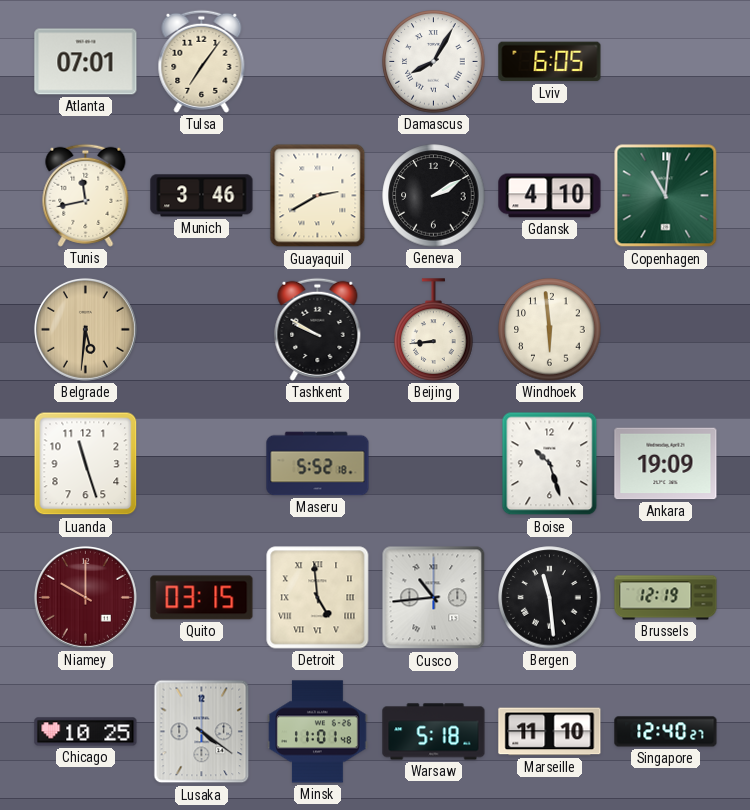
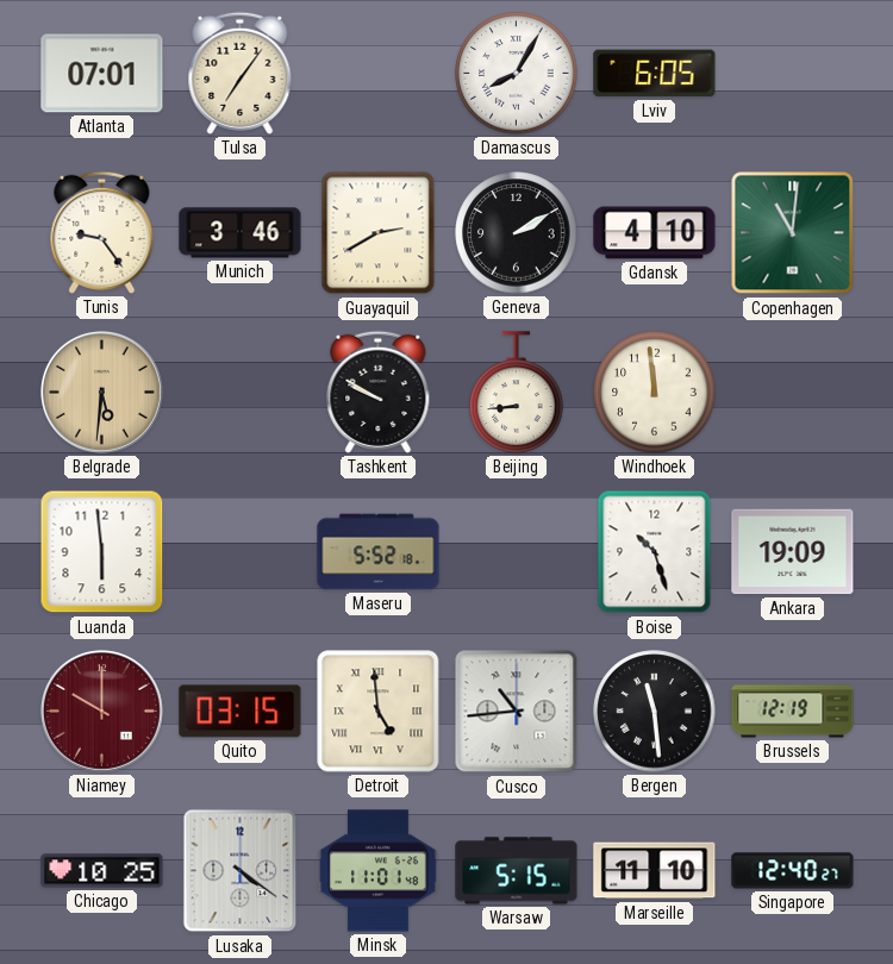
Tunis: 11:43 -> 9:24
Windhoek: 5:59 -> 11:59
Luanda: 11:27 -> 5:59
Warsaw: 5:18 -> 5:15
